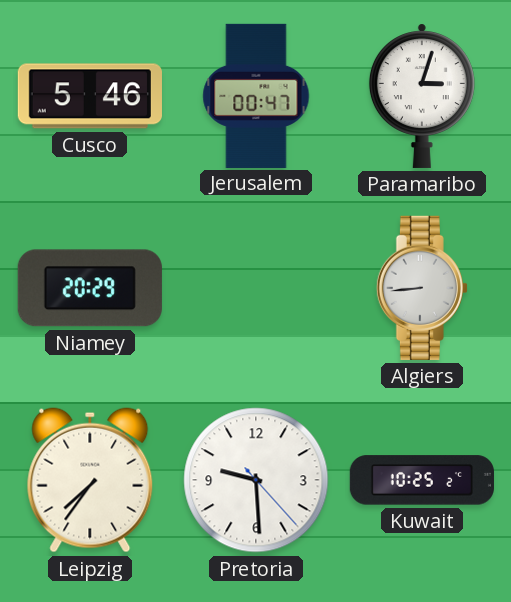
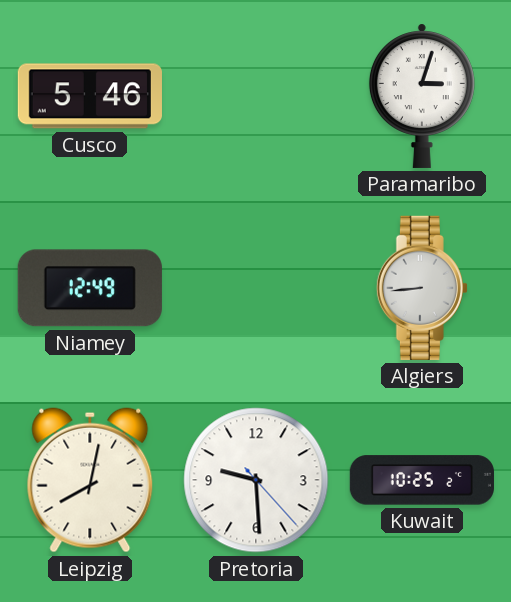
Jerusalem: 00:47 -> none
Niamey: 20:29 -> 12:49
Leipzig: 7:36 -> 8:02
